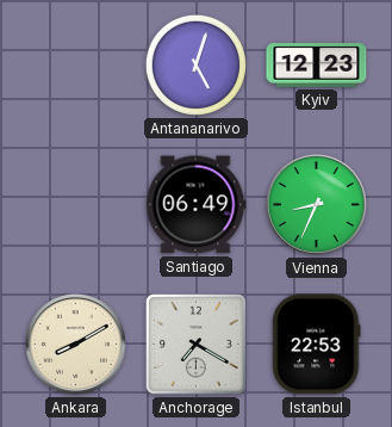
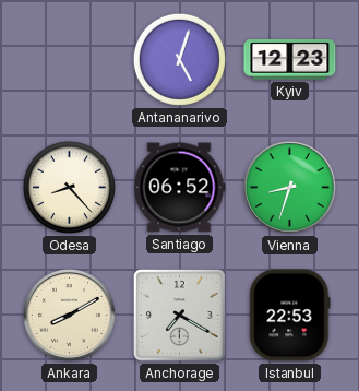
Odesa: none -> 8:23
Santiago: 06:49 -> 06:52
Vienna: 8:34 -> 8:33
